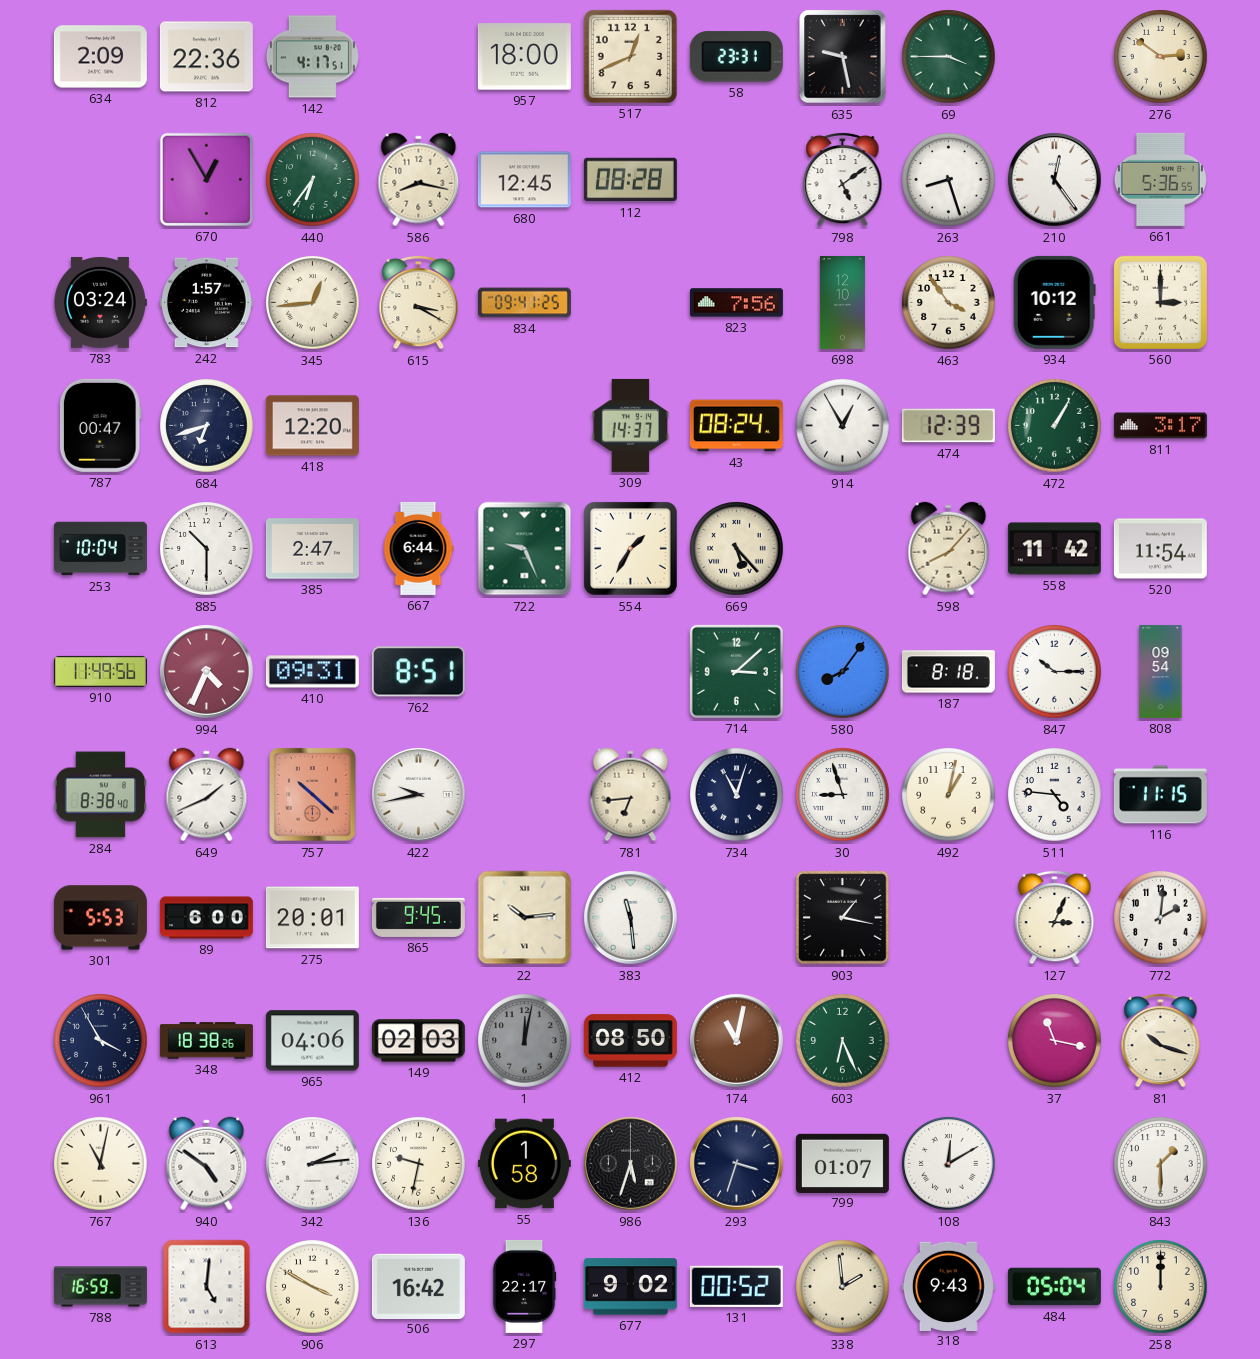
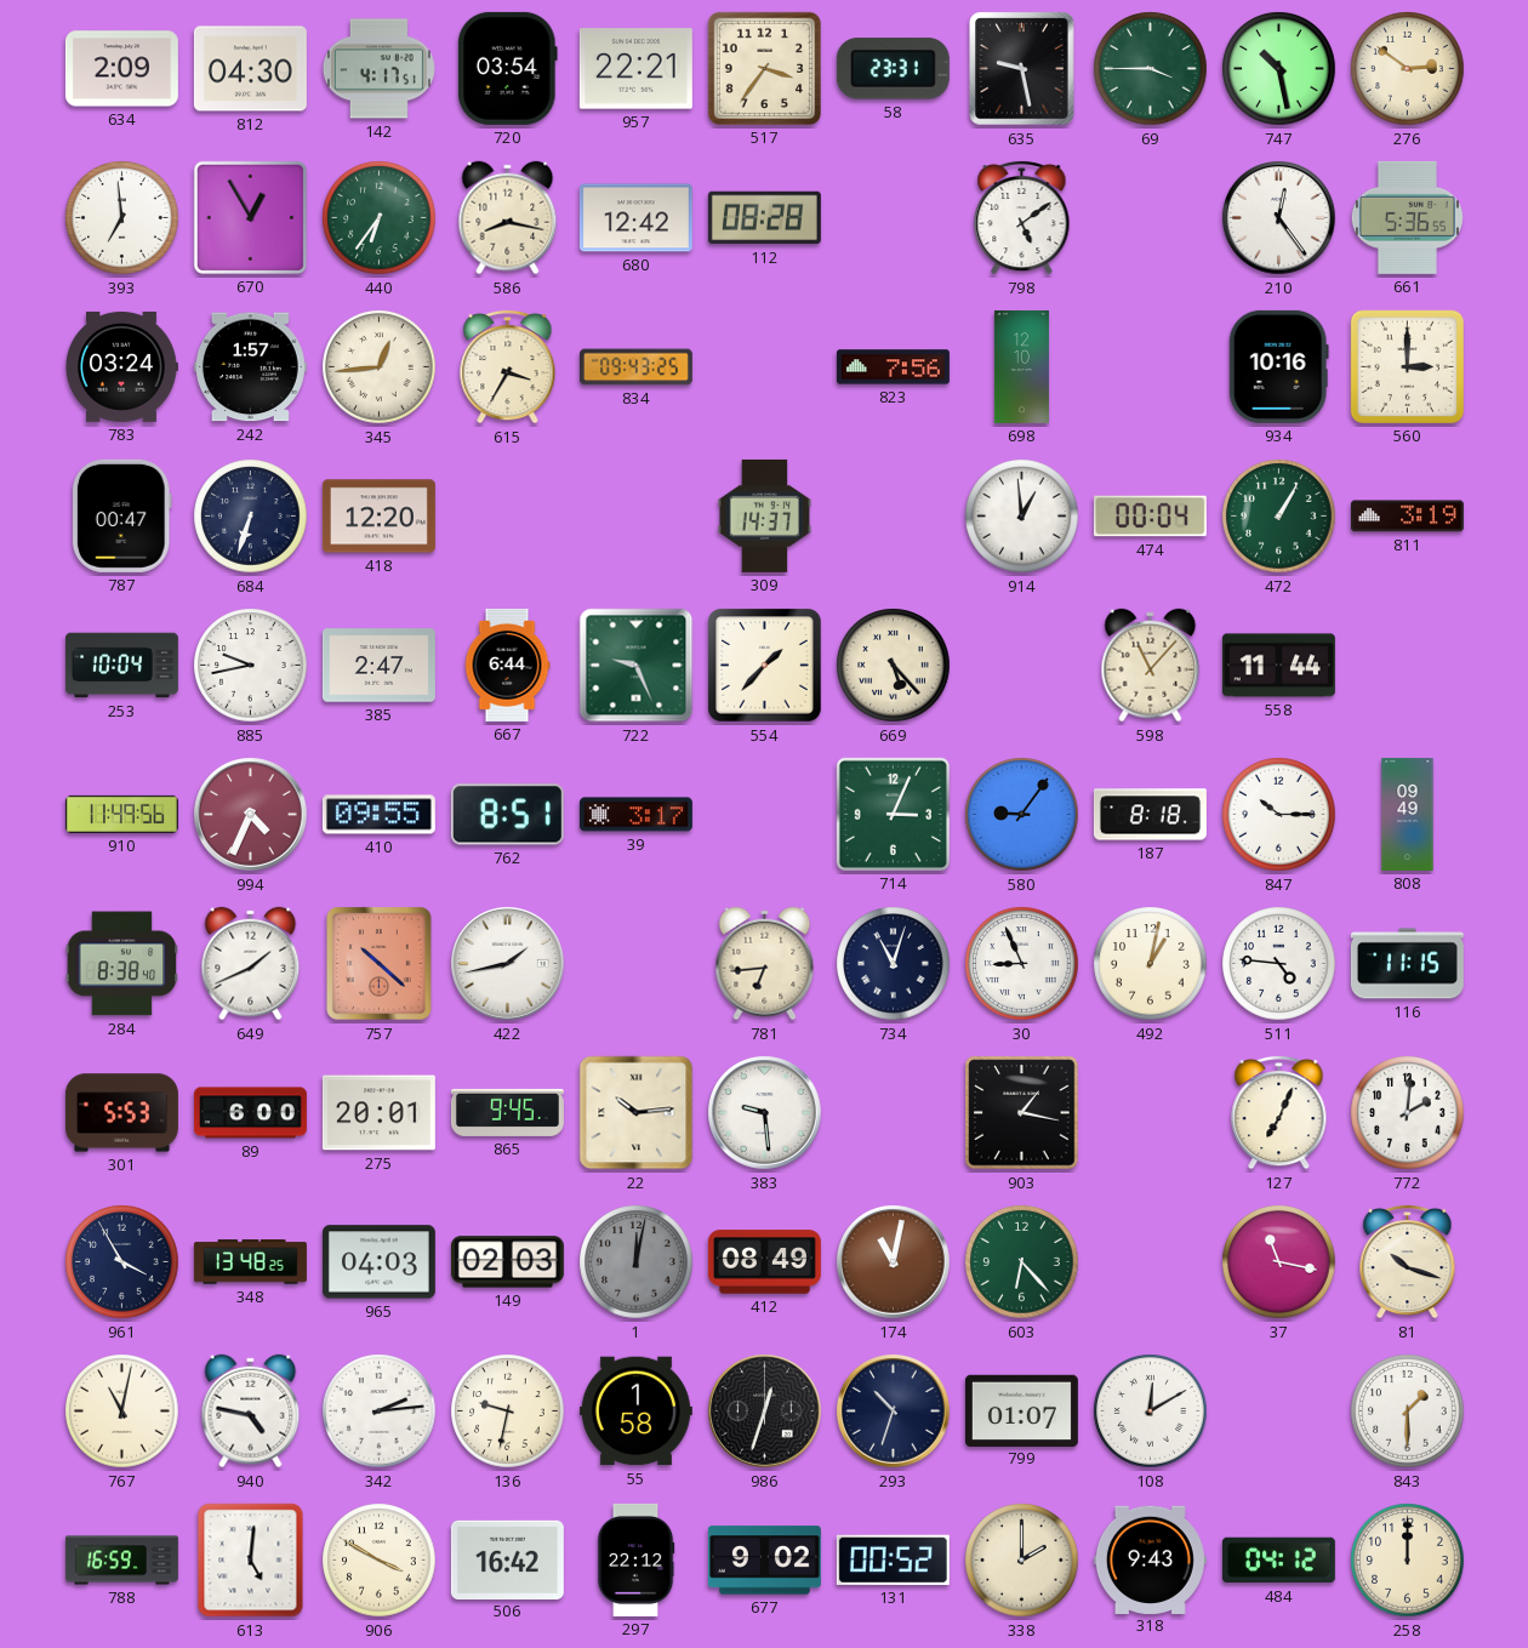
812: 22:36 -> 04:30
720: none -> 03:54
957: 18:00 -> 22:21
517: 12:41 -> 3:36
747: none -> 10:28
393: none -> 6:59
680: 12:45 -> 12:42
263: 8:27 -> none
615: 3:20 -> 3:35
834: 09:41 -> 09:43
463: 3:54 -> none
934: 10:12 -> 10:16
684: 6:42 -> 6:33
43: 08:24 -> none
914: 12:55 -> 12:59
474: 12:39 -> 00:04
811: 3:17 -> 3:19
885: 10:30 -> 9:43
554: 1:35 -> 1:37
598: 8:07 -> 11:07
558: 11:42 -> 11:44
520: 11:54 -> none
410: 09:31 -> 09:55
39: none -> 3:17
714: 3:08 -> 3:04
580: 8:06 -> 9:06
808: 09:54 -> 09:49
422: 9:43 -> 1:43
30: 8:57 -> 8:56
383: 11:29 -> 9:29
127: 3:04 -> 7:04
348: 18:38 -> 13:48
965: 04:06 -> 04:03
412: 08:50 -> 08:49
603: 6:26 -> 6:23
940: 4:51 -> 4:47
986: 5:33 -> 12:33
293: 3:33 -> 10:33
297: 22:17 -> 22:12
338: 1:59 -> 2:00
484: 05:04 -> 04:12
